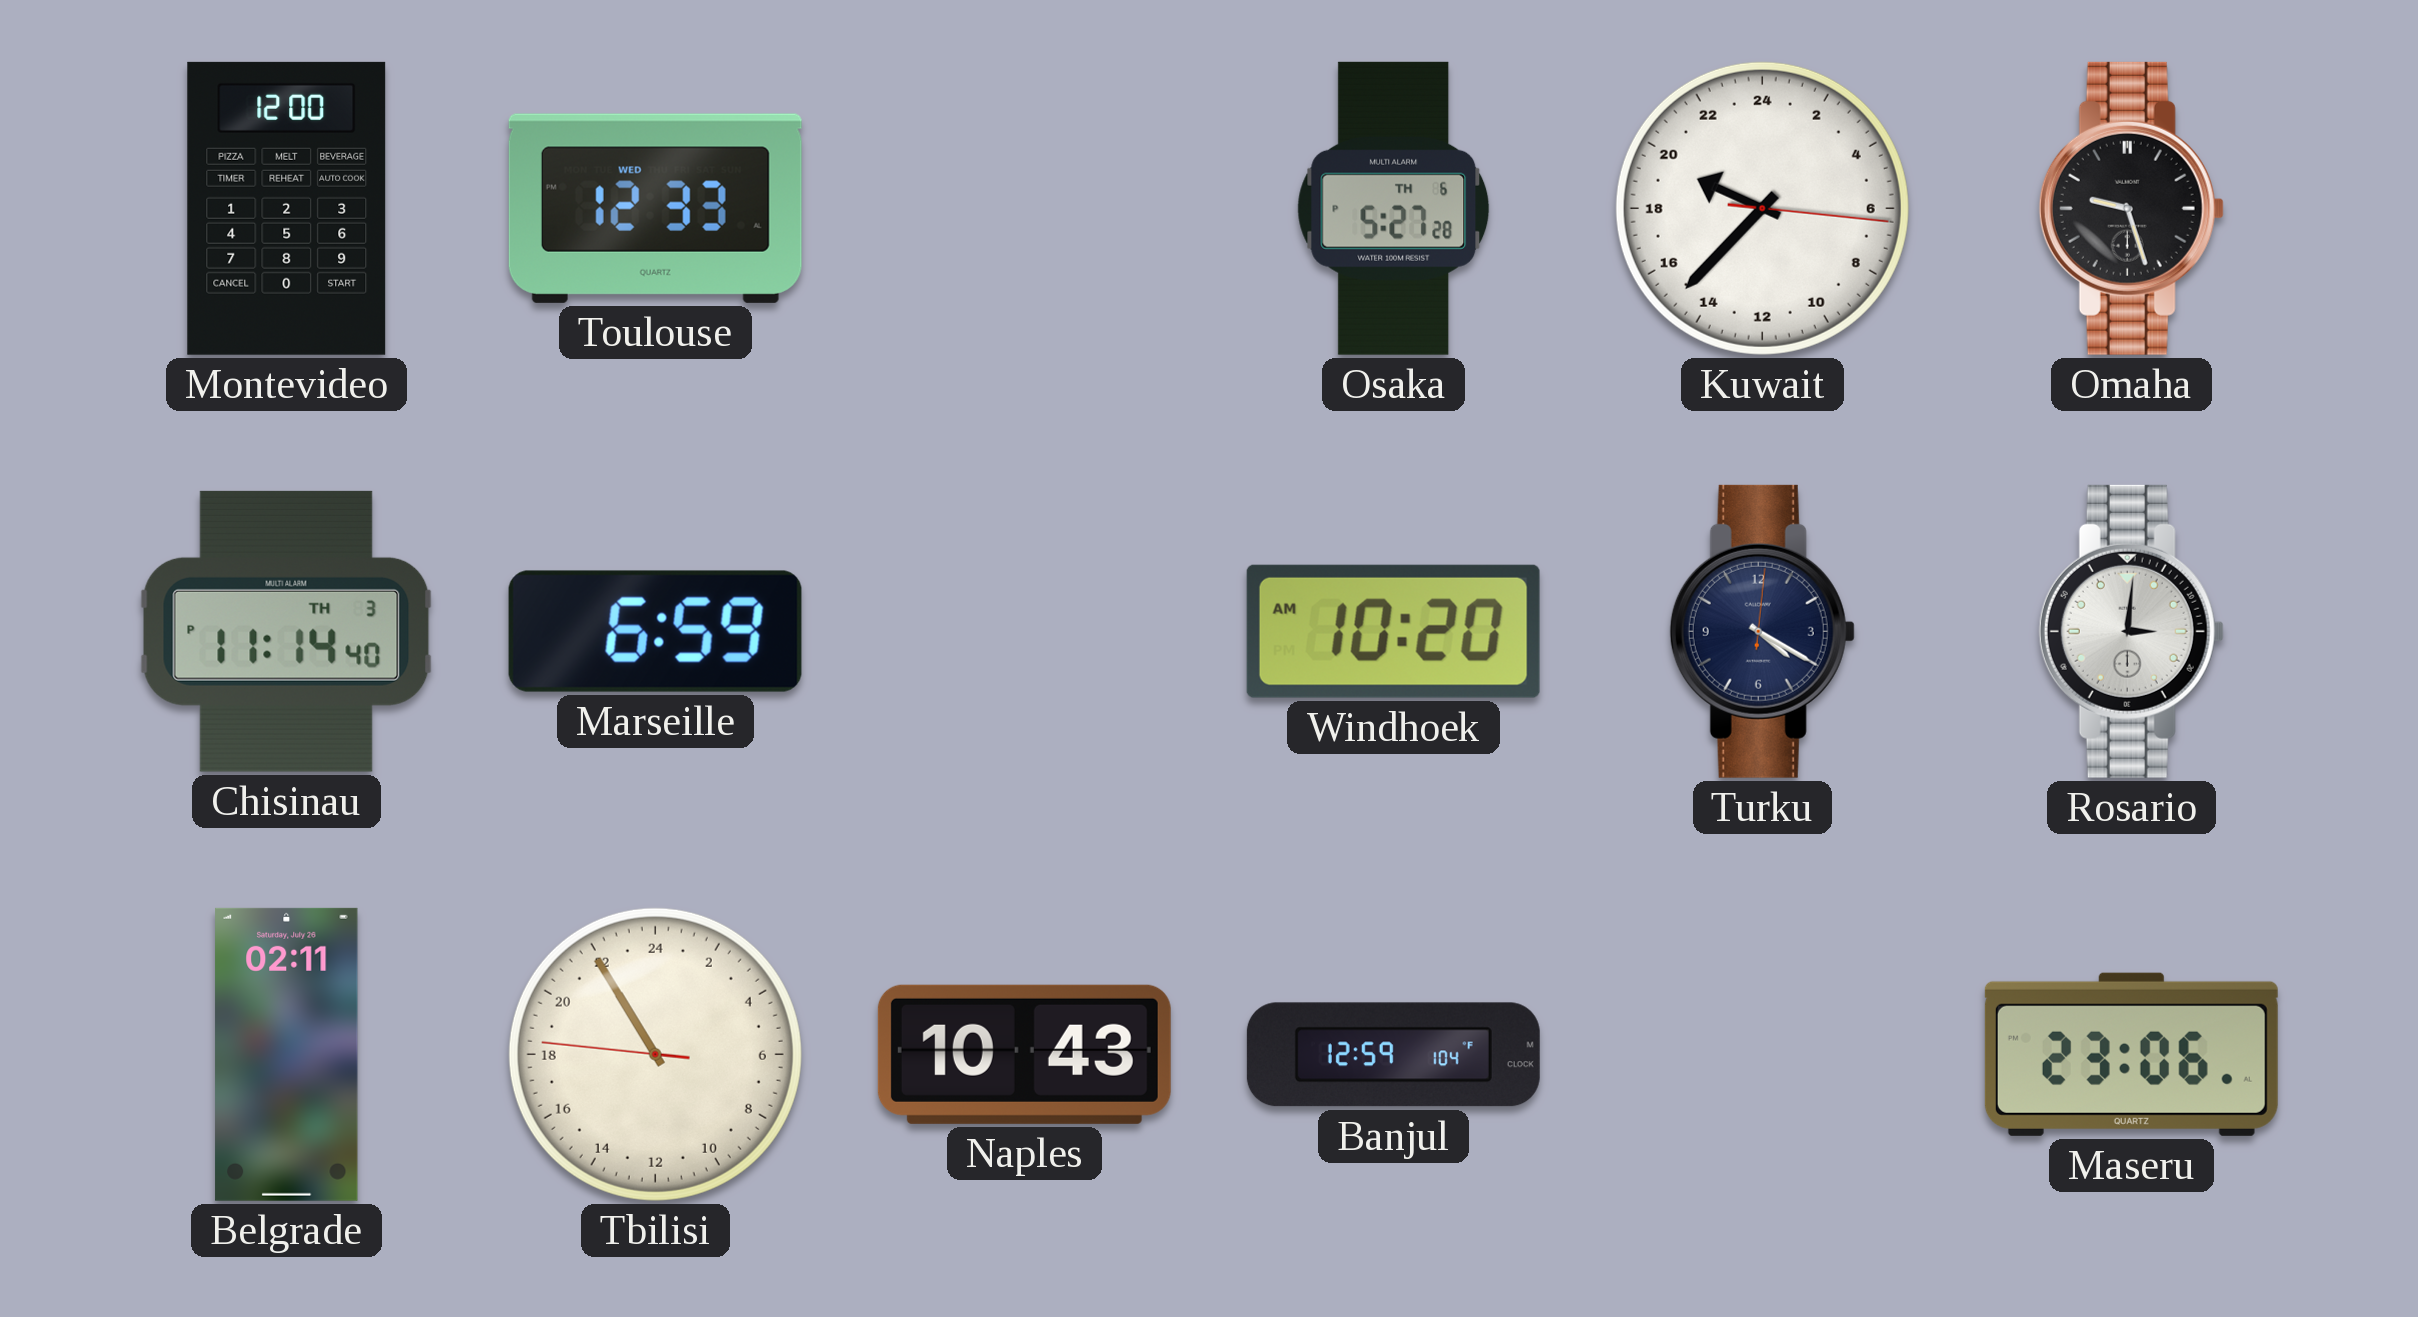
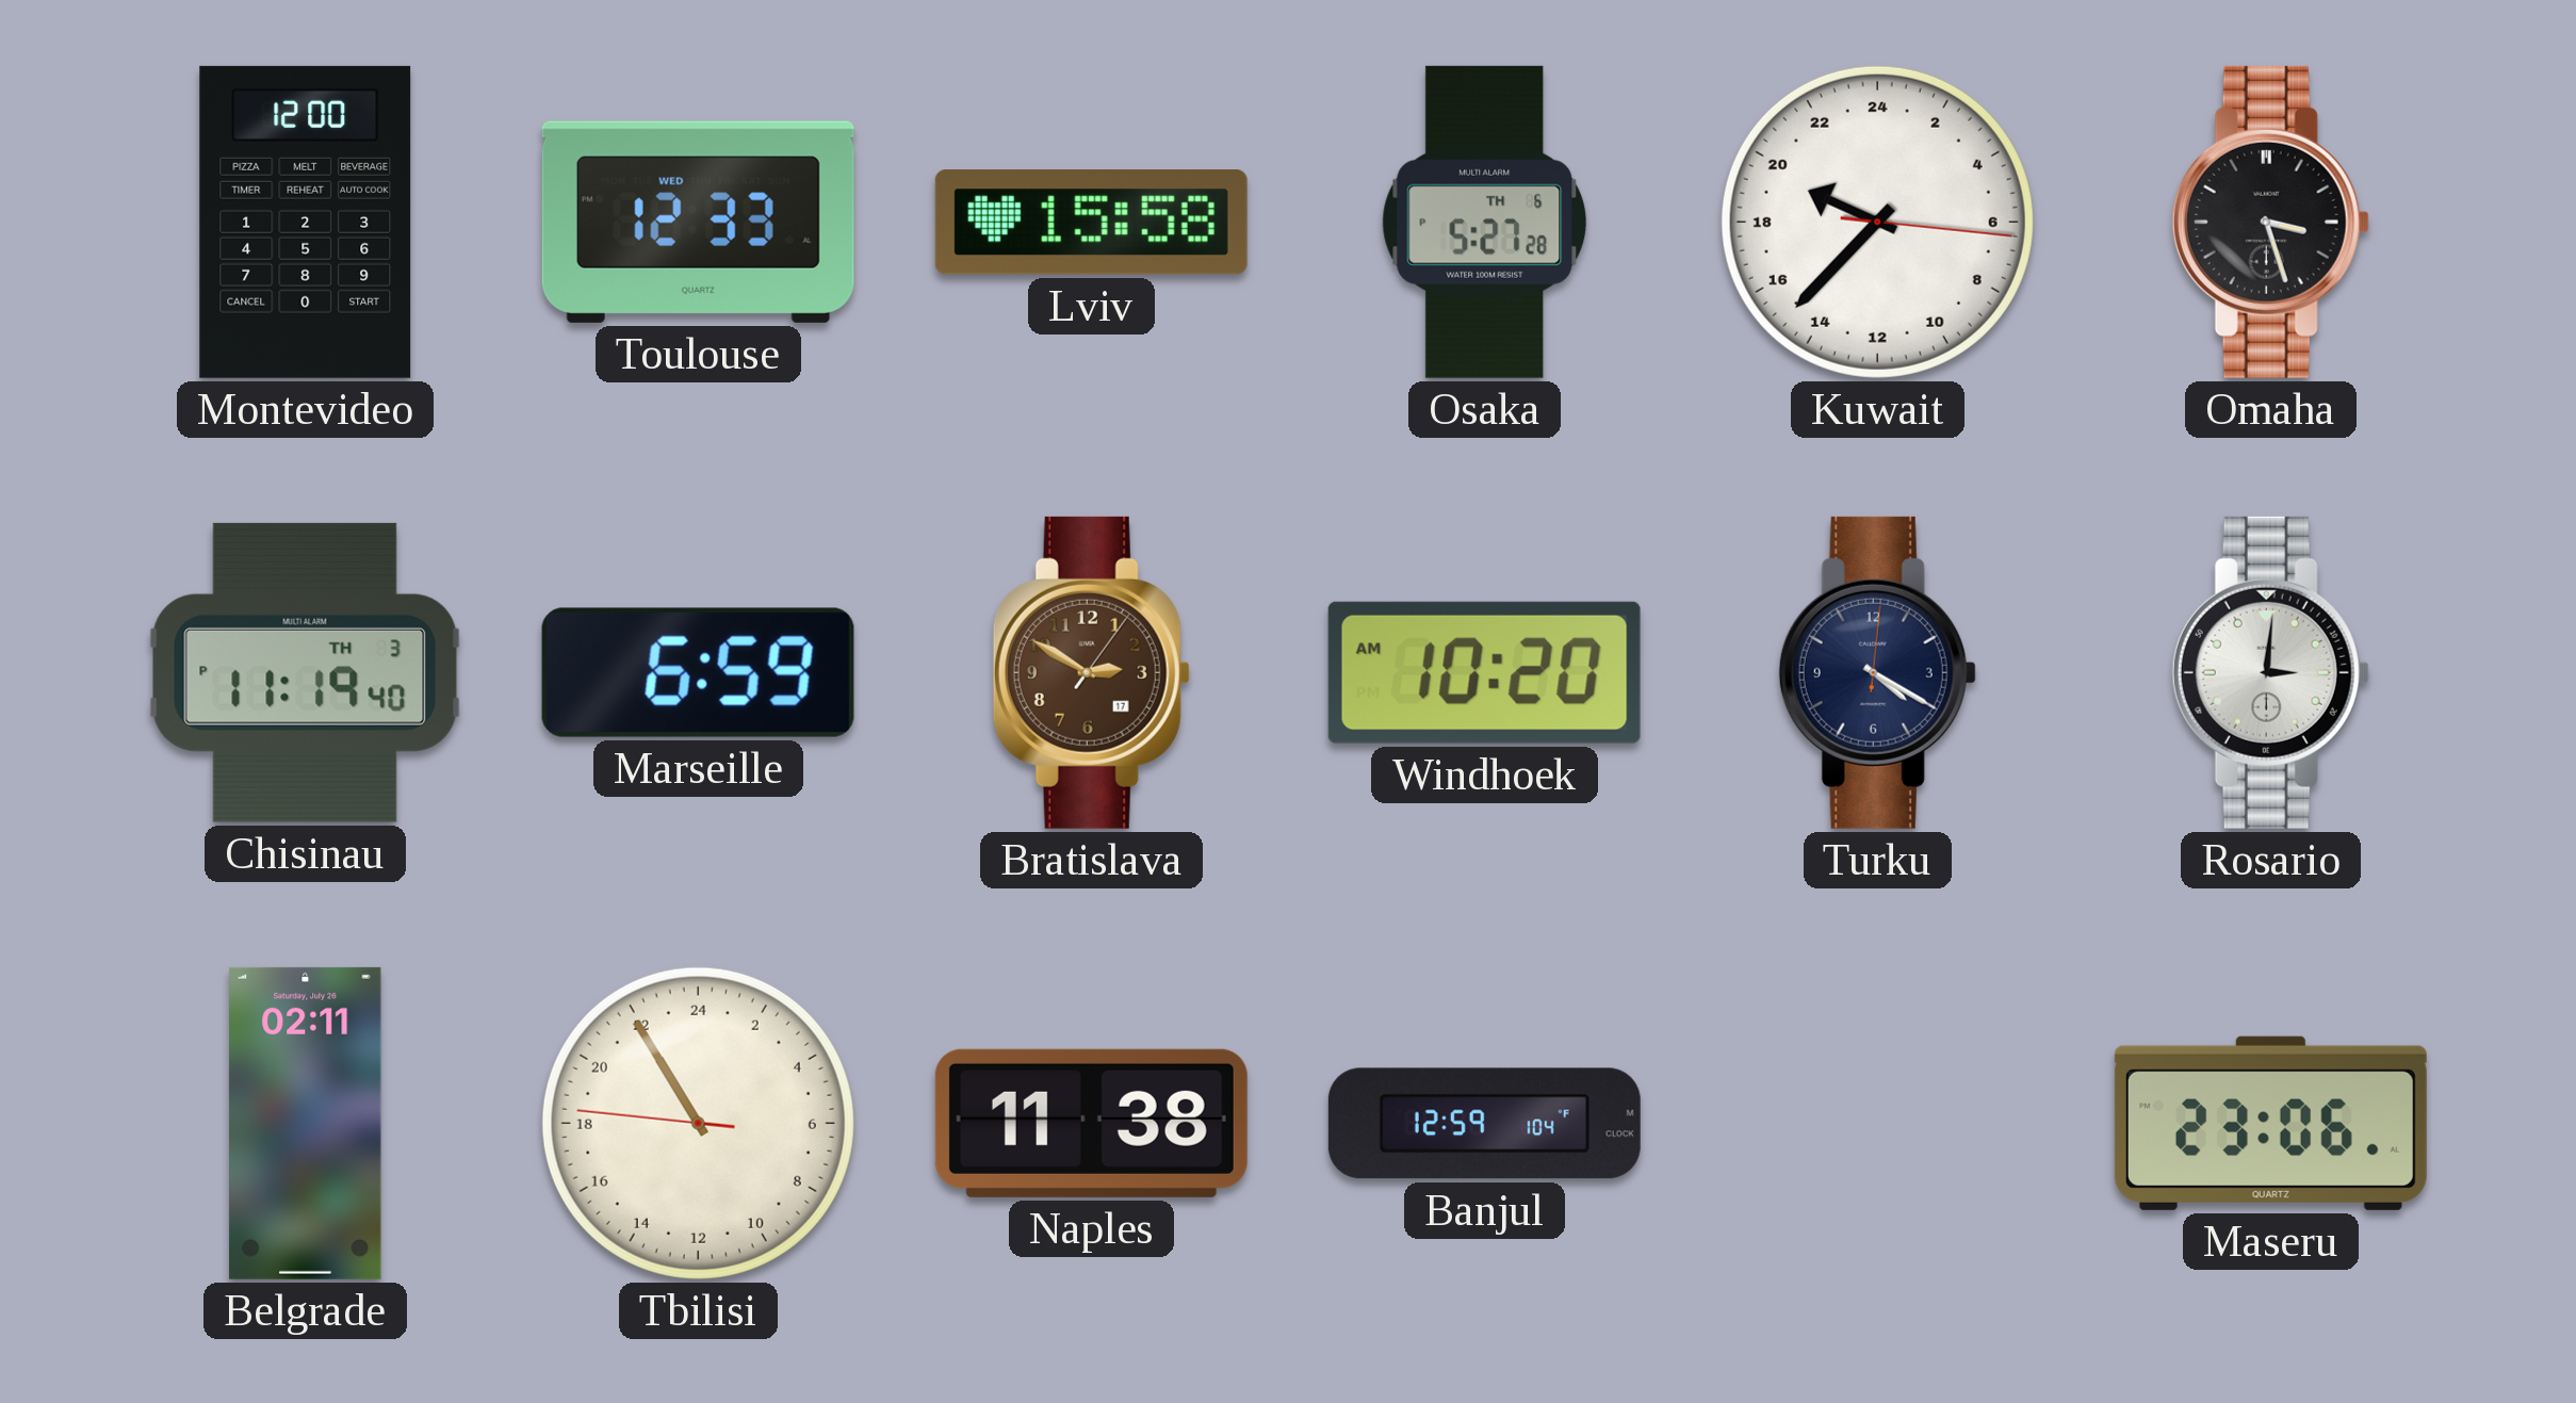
Lviv: none -> 15:58
Omaha: 9:27 -> 3:27
Chisinau: 11:14 -> 11:19
Bratislava: none -> 2:50
Naples: 10:43 -> 11:38
